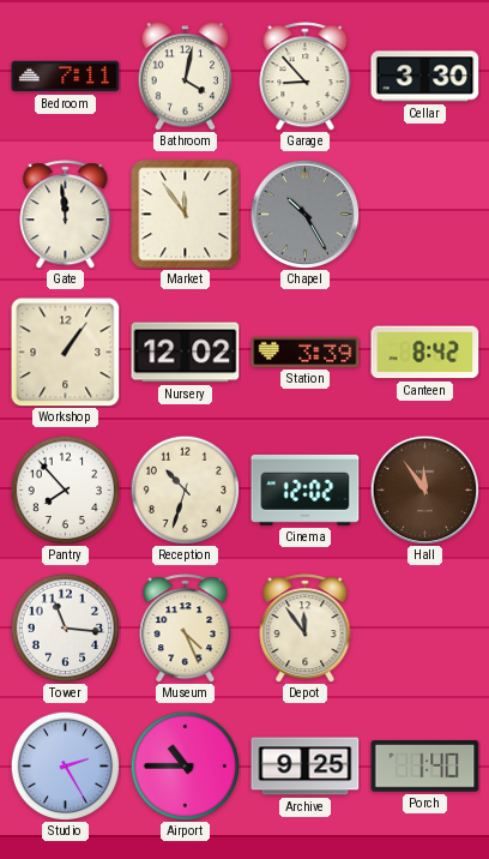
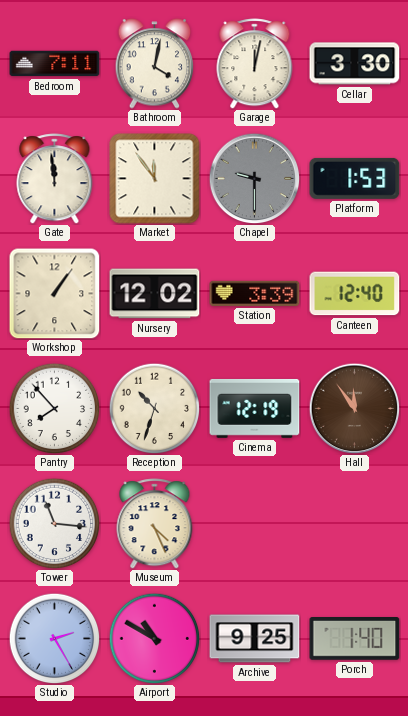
Garage: 8:53 -> 12:02
Chapel: 10:25 -> 9:30
Platform: none -> 1:53
Canteen: 8:42 -> 12:40
Cinema: 12:02 -> 12:19
Depot: 11:54 -> none
Airport: 10:45 -> 10:50
